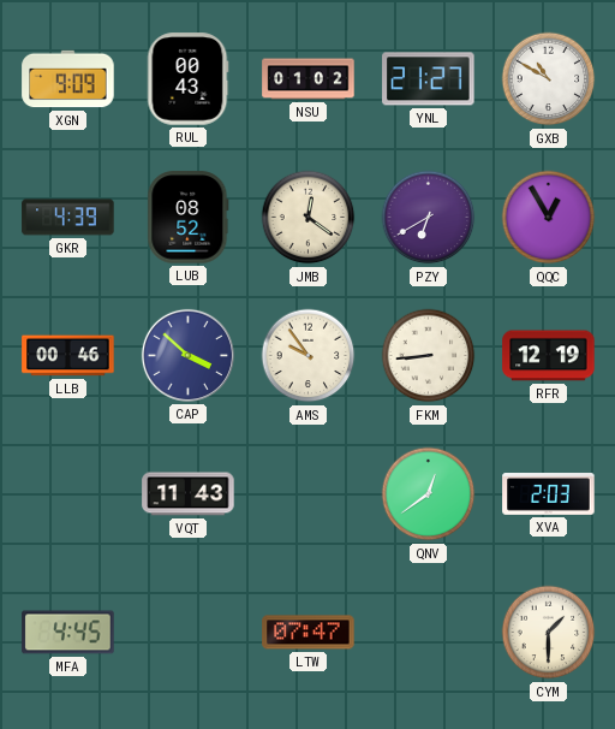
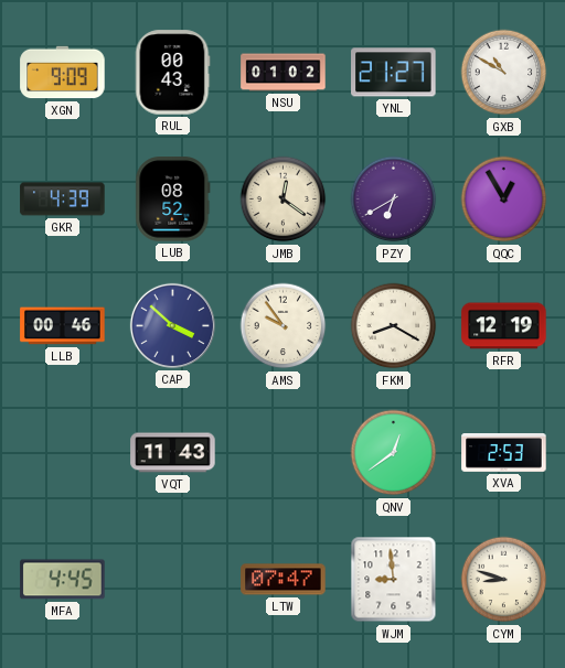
FKM: 8:44 -> 8:20
XVA: 2:03 -> 2:53
WJM: none -> 8:59
CYM: 1:30 -> 8:48
